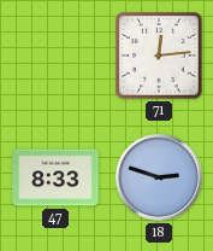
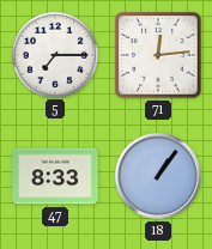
5: none -> 7:15
18: 2:48 -> 1:06
